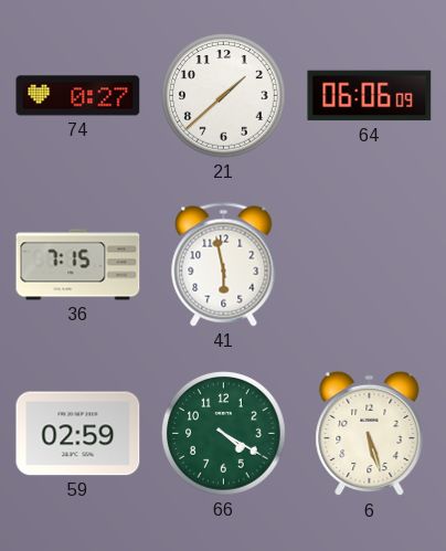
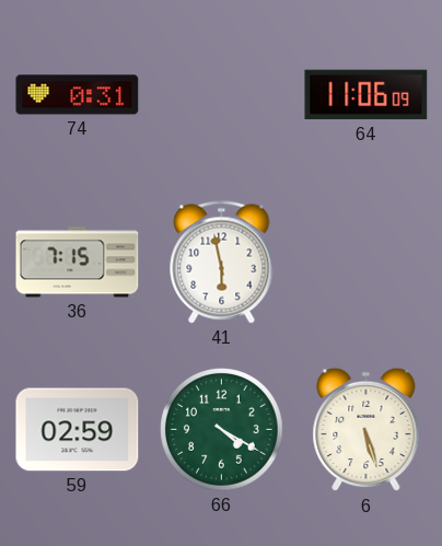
74: 0:27 -> 0:31
21: 1:38 -> none
64: 06:06 -> 11:06
